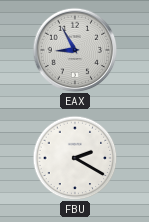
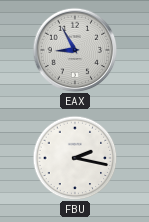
FBU: 2:20 -> 2:17
